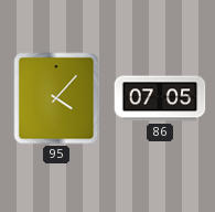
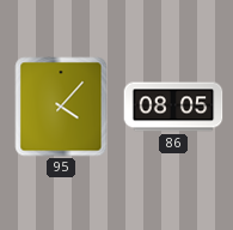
86: 07:05 -> 08:05
